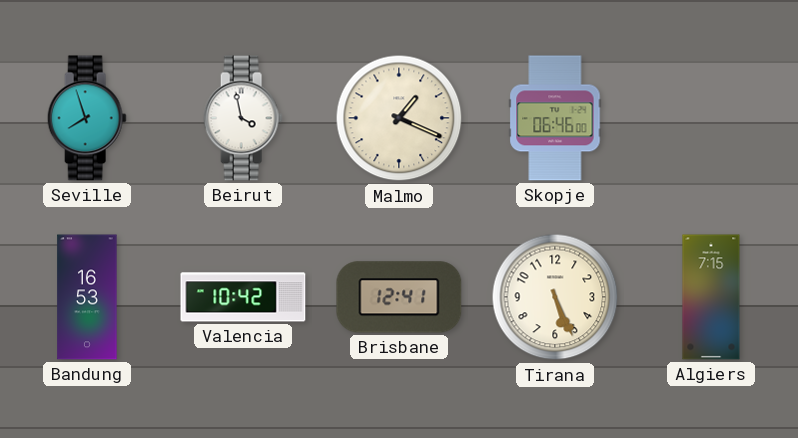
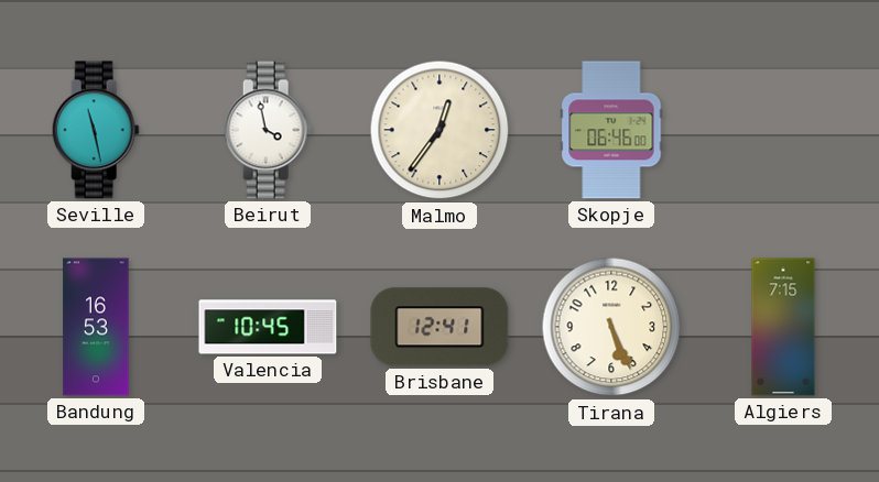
Seville: 7:57 -> 11:28
Malmo: 1:19 -> 12:36
Valencia: 10:42 -> 10:45
